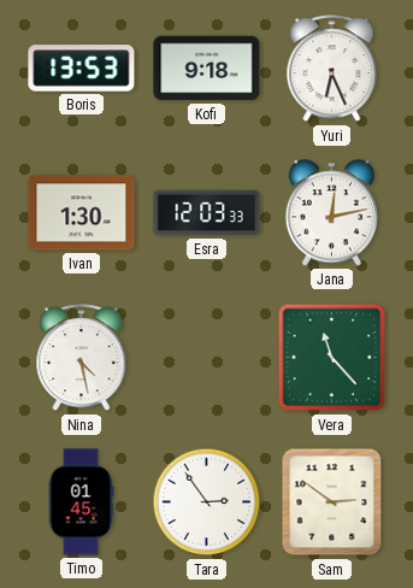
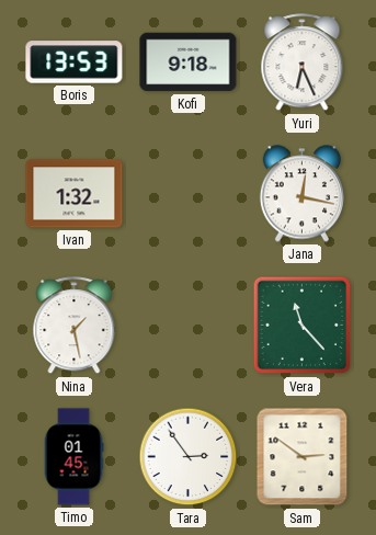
Ivan: 1:30 -> 1:32
Esra: 12:03 -> none
Jana: 12:13 -> 12:17
Nina: 4:28 -> 1:28
